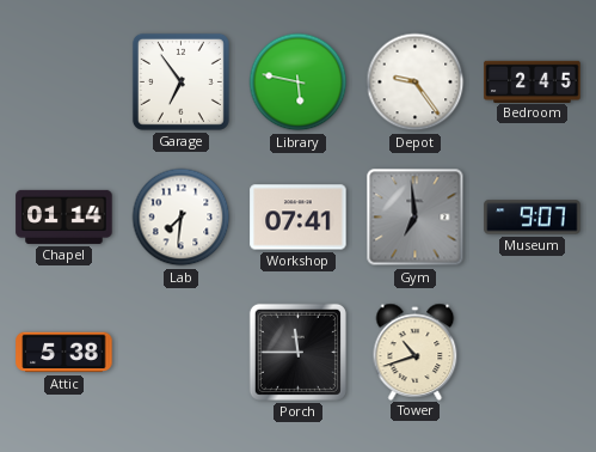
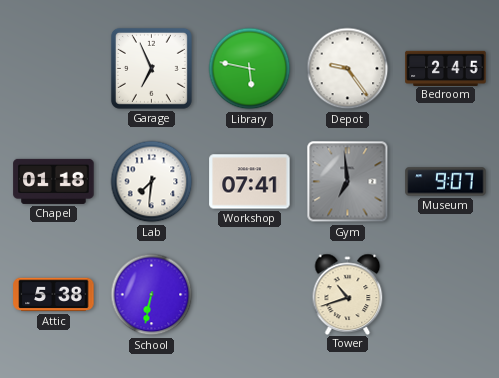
Garage: 6:54 -> 6:56
Chapel: 01:14 -> 01:18
School: none -> 6:32
Porch: 11:45 -> none
